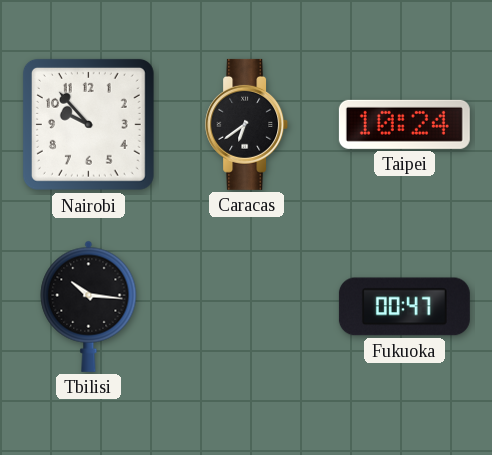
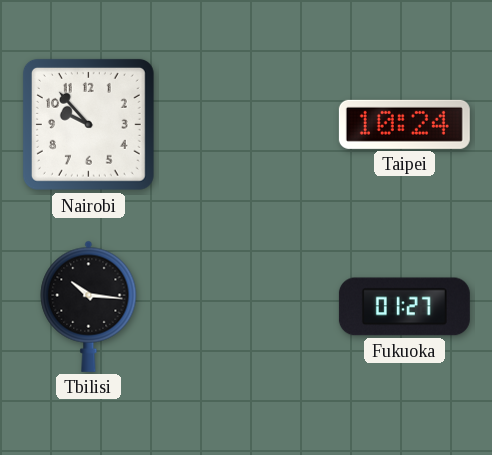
Caracas: 6:39 -> none
Fukuoka: 00:47 -> 01:27
